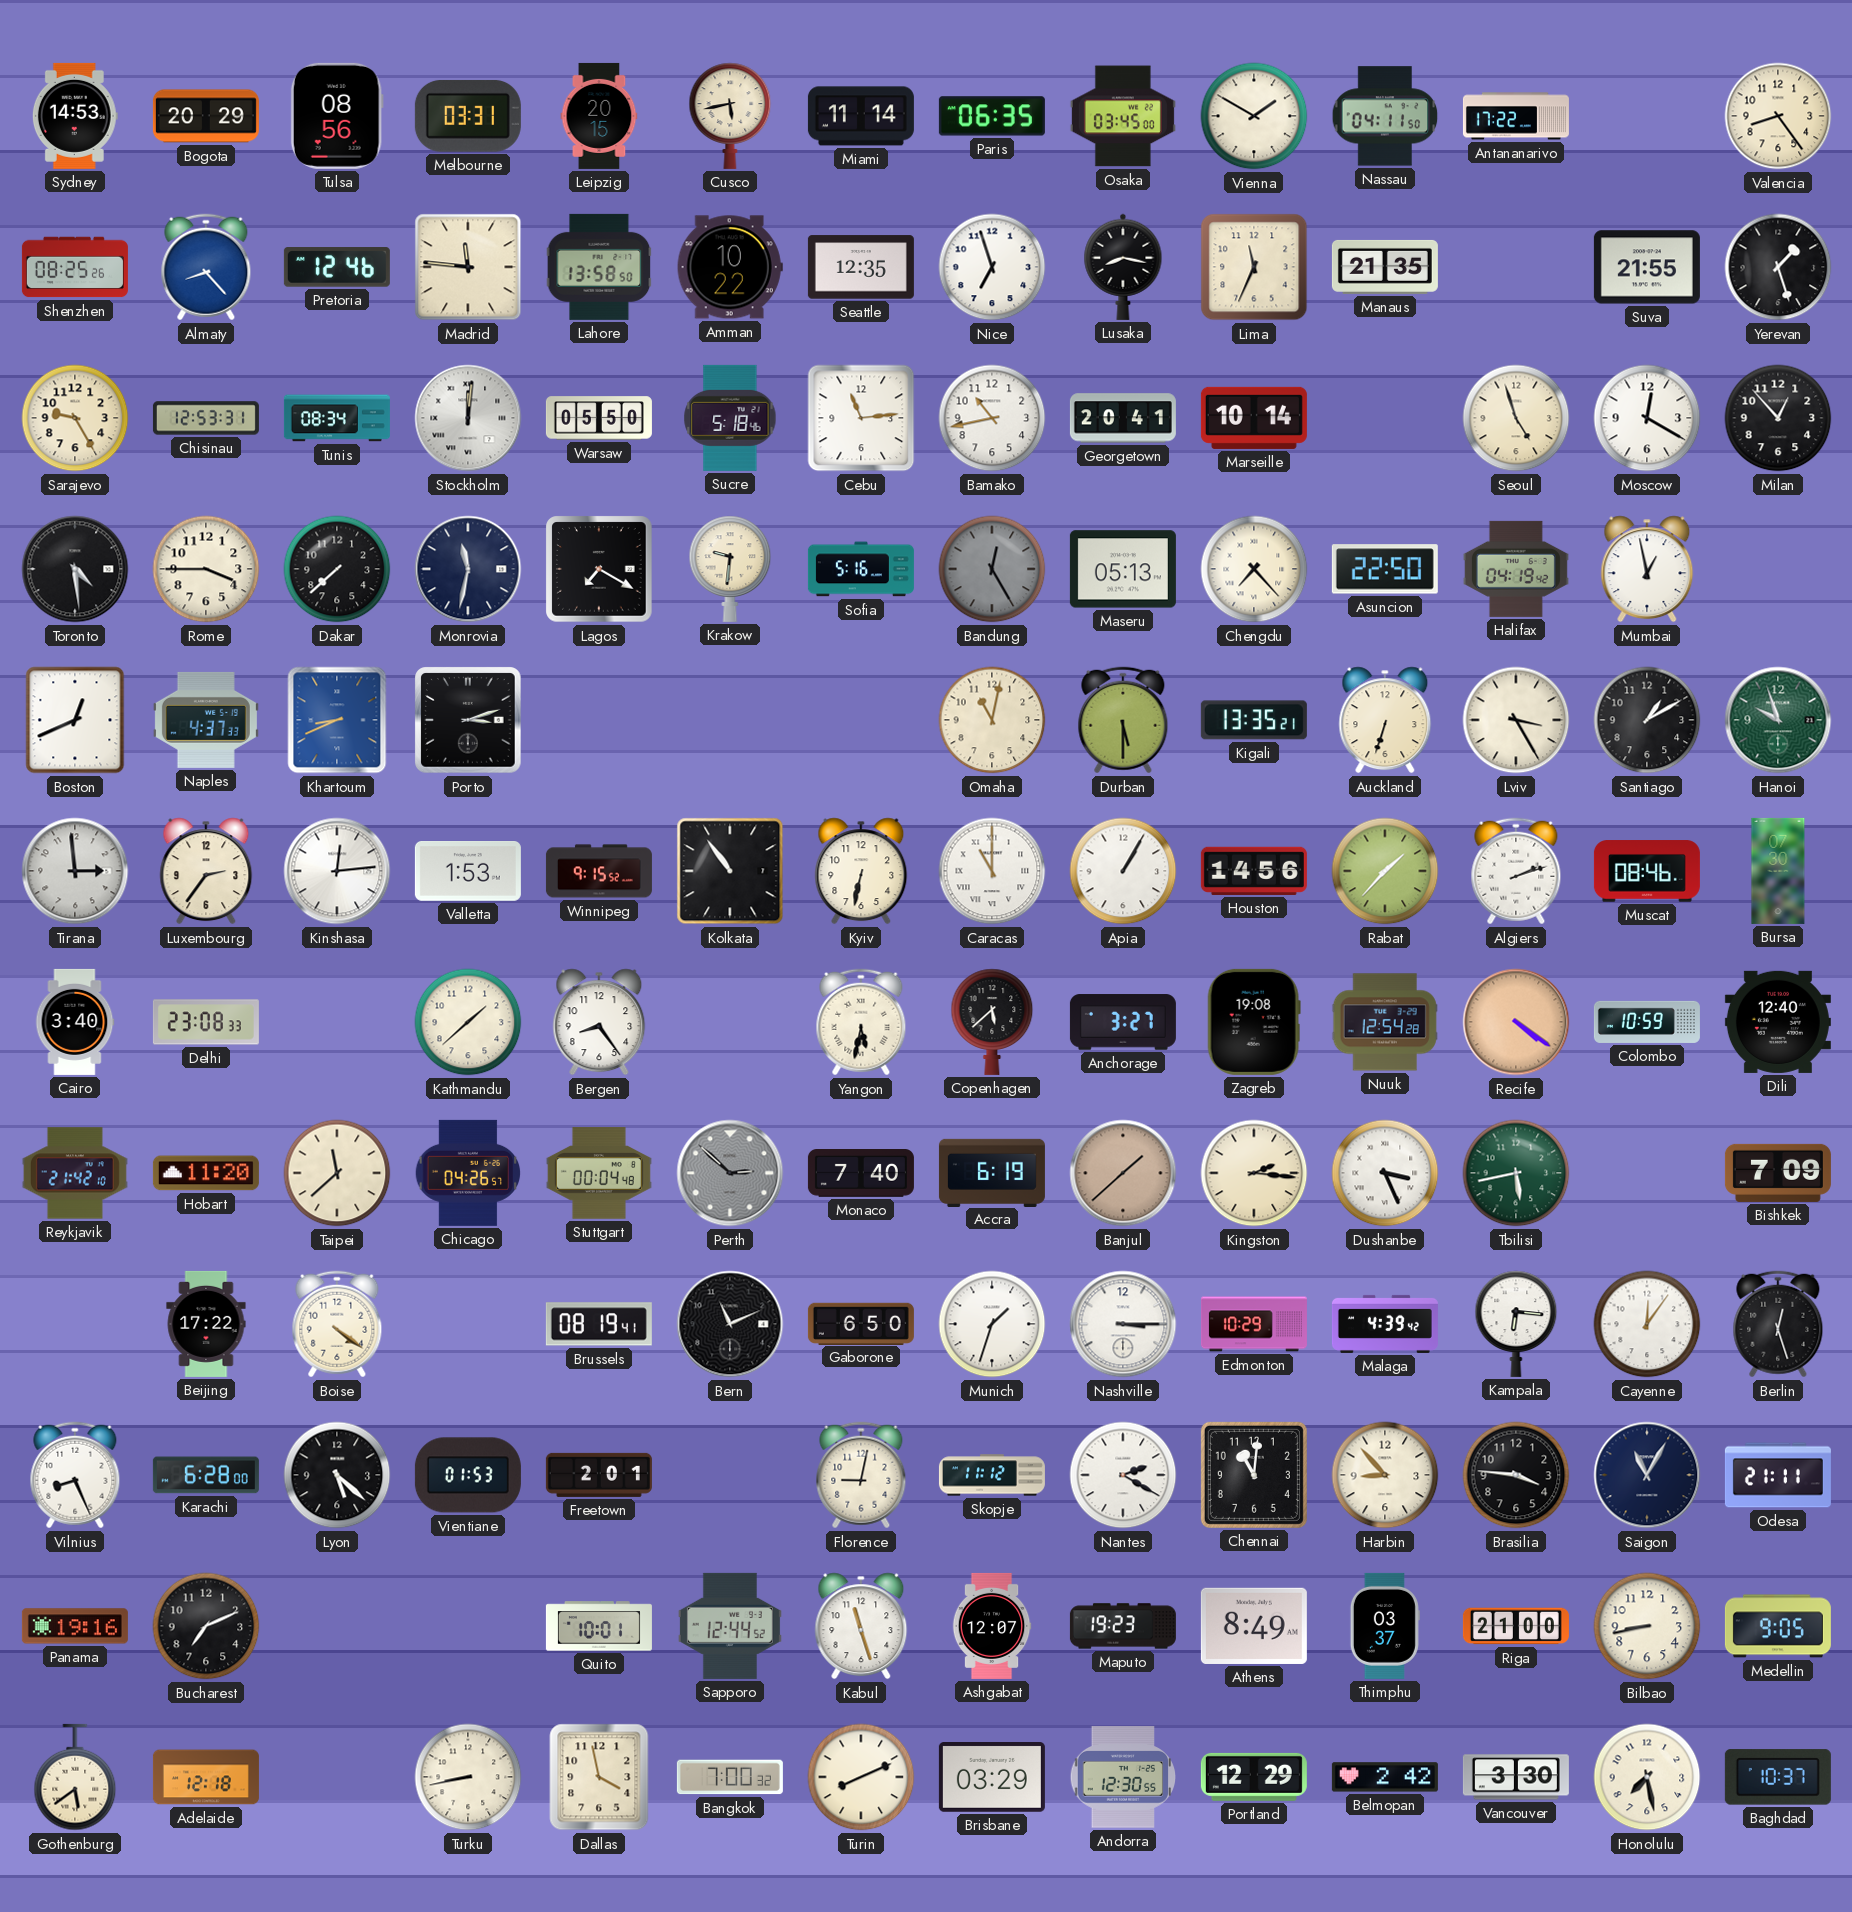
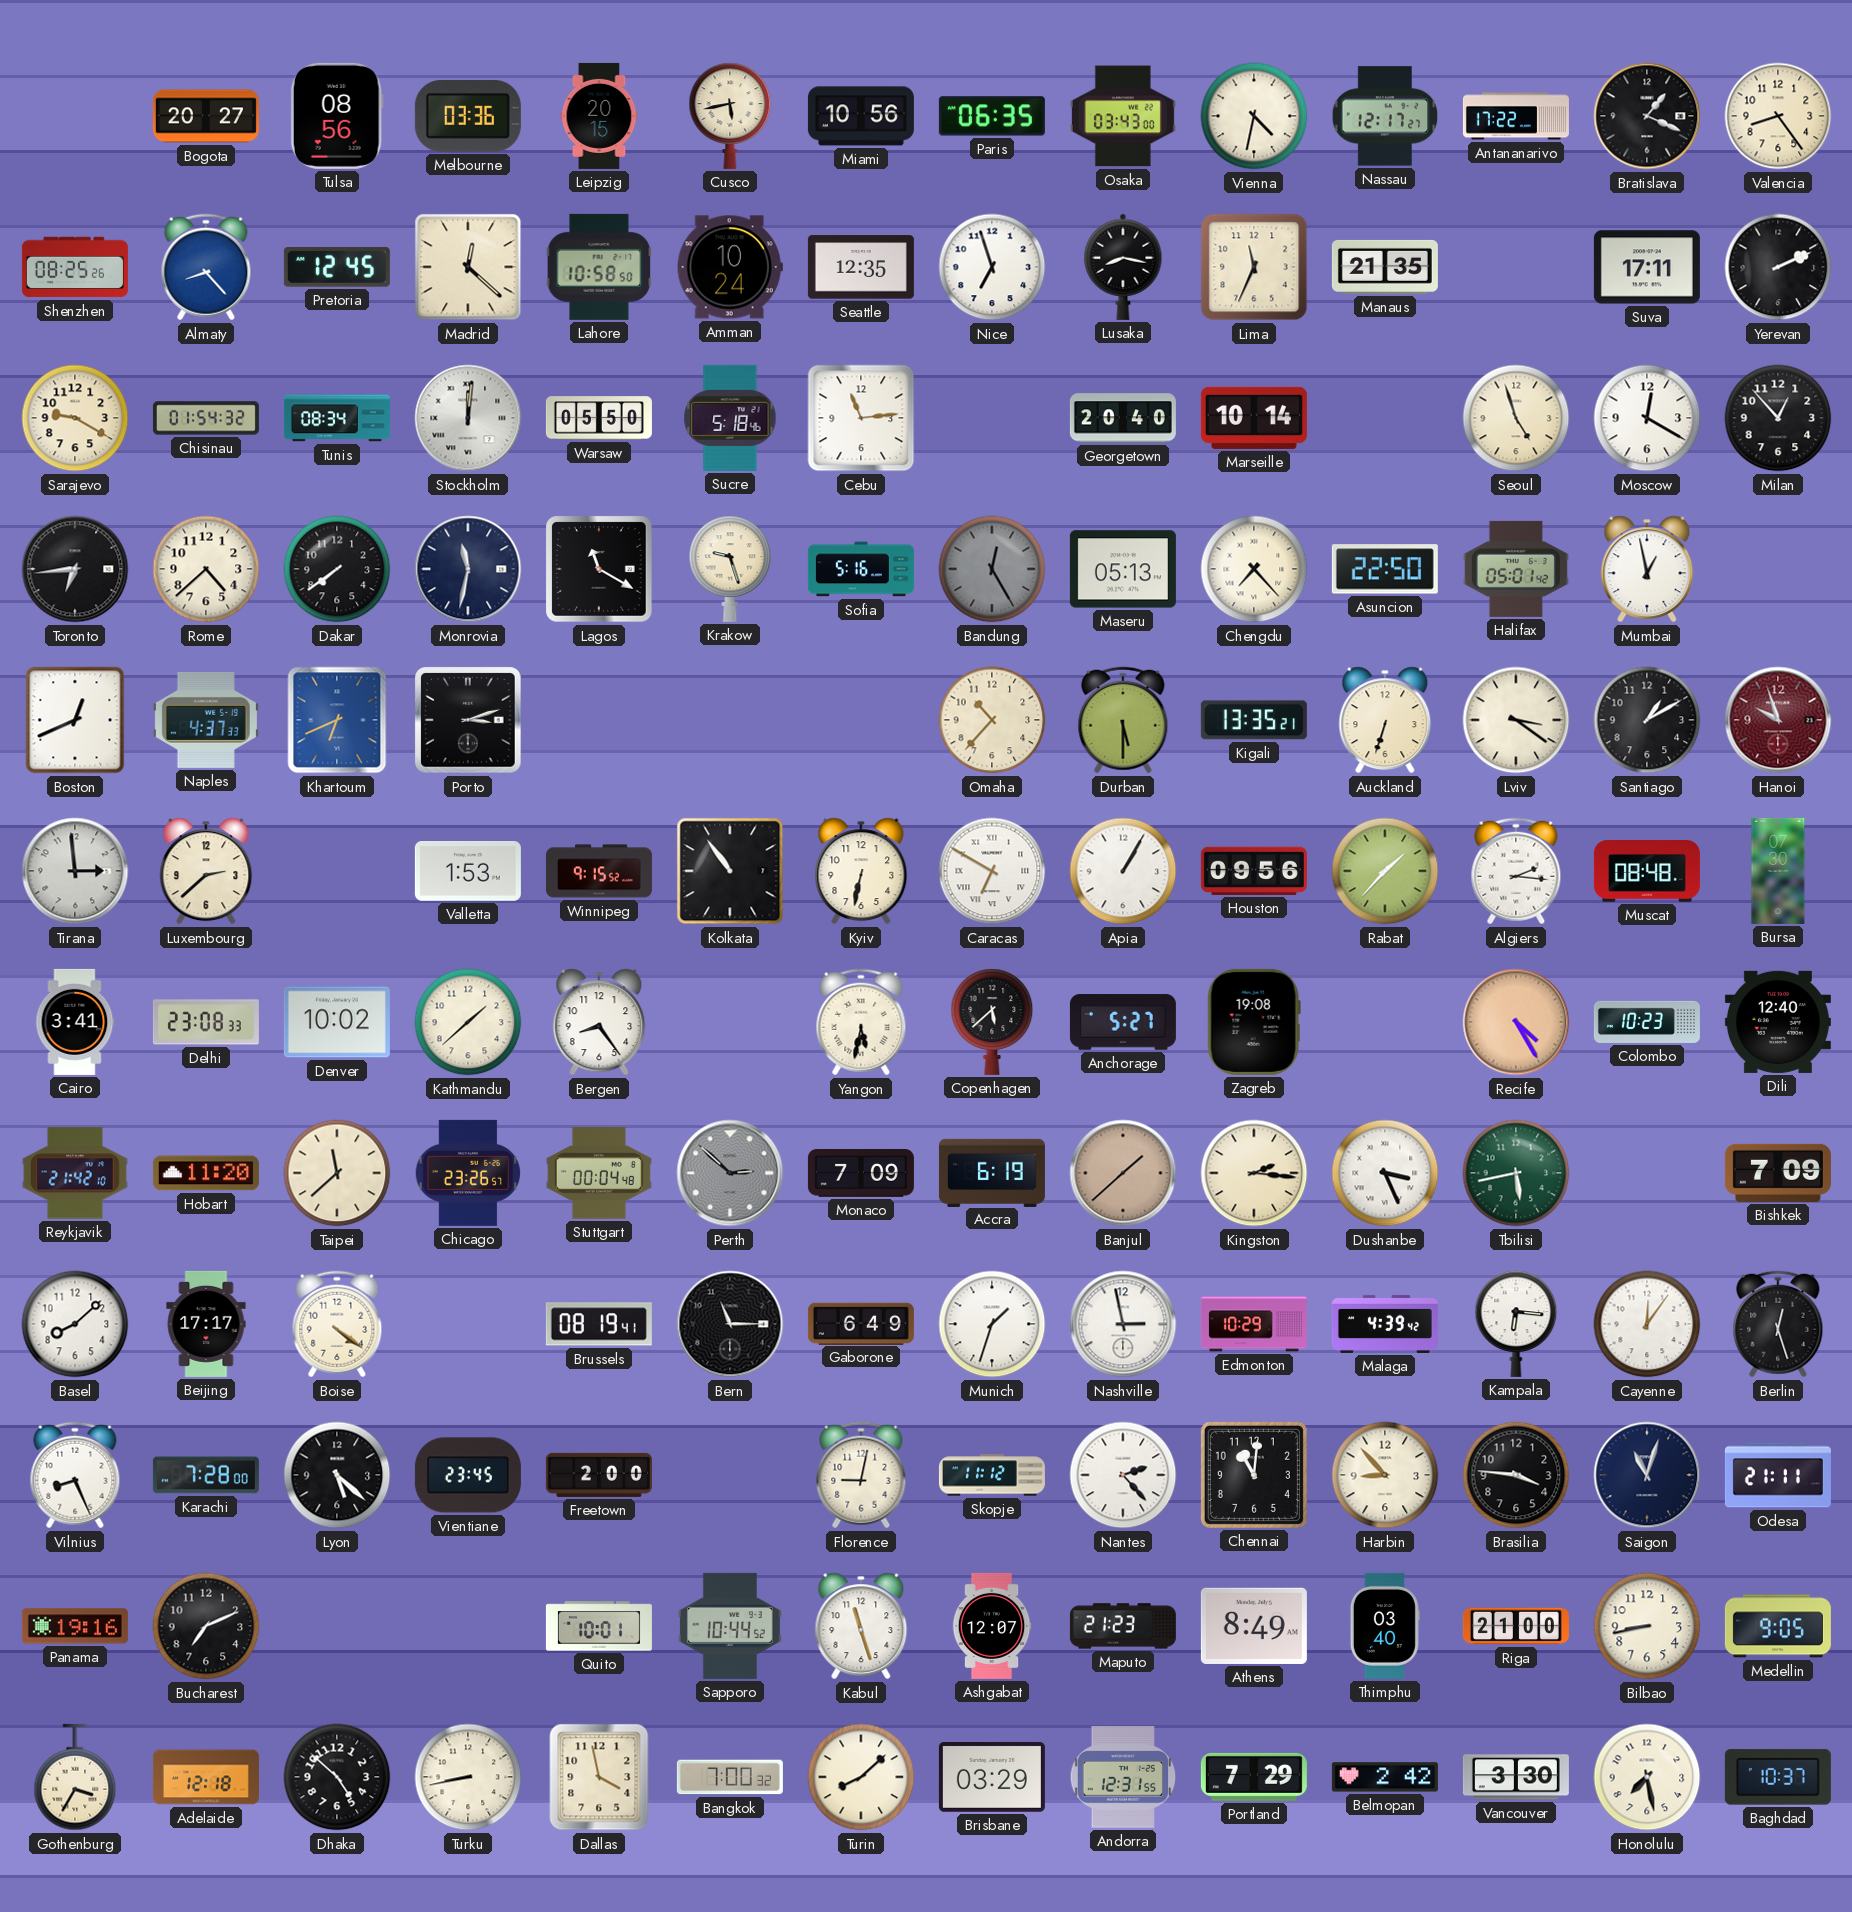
Sydney: 14:53 -> none
Bogota: 20:29 -> 20:27
Melbourne: 03:31 -> 03:36
Miami: 11:14 -> 10:56
Osaka: 03:45 -> 03:43
Vienna: 1:50 -> 4:32
Nassau: 04:11 -> 12:17
Bratislava: none -> 1:19
Pretoria: 12:46 -> 12:45
Madrid: 11:46 -> 12:22
Lahore: 13:58 -> 10:58
Amman: 10:22 -> 10:24
Suva: 21:55 -> 17:11
Yerevan: 1:27 -> 2:11
Sarajevo: 9:25 -> 9:20
Chisinau: 12:53 -> 01:54
Bamako: 10:43 -> none
Georgetown: 20:41 -> 20:40
Toronto: 4:29 -> 6:44
Rome: 3:45 -> 4:38
Dakar: 7:38 -> 7:39
Lagos: 7:20 -> 11:20
Krakow: 9:31 -> 9:27
Halifax: 04:19 -> 05:01
Khartoum: 8:41 -> 6:41
Omaha: 11:02 -> 10:37
Lviv: 3:25 -> 3:21
Hanoi dial: green -> burgundy
Luxembourg: 2:36 -> 2:38
Kinshasa: 12:14 -> none
Caracas: 11:00 -> 6:50
Houston: 14:56 -> 09:56
Algiers: 2:12 -> 2:16
Muscat: 08:46 -> 08:48
Cairo: 3:40 -> 3:41
Denver: none -> 10:02
Anchorage: 3:27 -> 5:27
Nuuk: 12:54 -> none
Recife: 4:21 -> 4:25
Colombo: 10:59 -> 10:23
Chicago: 04:26 -> 23:26
Monaco: 7:40 -> 7:09
Basel: none -> 8:08
Beijing: 17:22 -> 17:17
Bern: 11:11 -> 11:15
Gaborone: 6:50 -> 6:49
Nashville: 3:15 -> 2:58
Karachi: 6:28 -> 7:28
Vientiane: 01:53 -> 23:45
Freetown: 2:01 -> 2:00
Nantes: 2:20 -> 2:23
Saigon: 11:05 -> 11:03
Sapporo: 12:44 -> 10:44
Maputo: 19:23 -> 21:23
Thimphu: 03:37 -> 03:40
Gothenburg: 5:39 -> 3:35
Dhaka: none -> 4:52
Turin: 8:11 -> 8:08
Andorra: 12:30 -> 12:31
Portland: 12:29 -> 7:29
